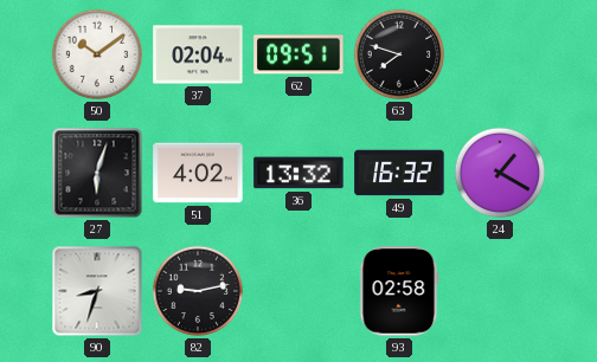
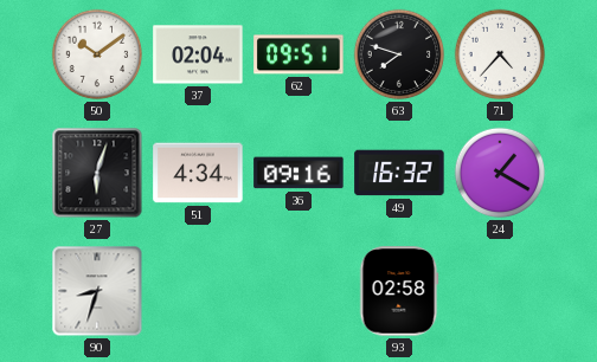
71: none -> 4:37
51: 4:02 -> 4:34
36: 13:32 -> 09:16
82: 9:13 -> none
